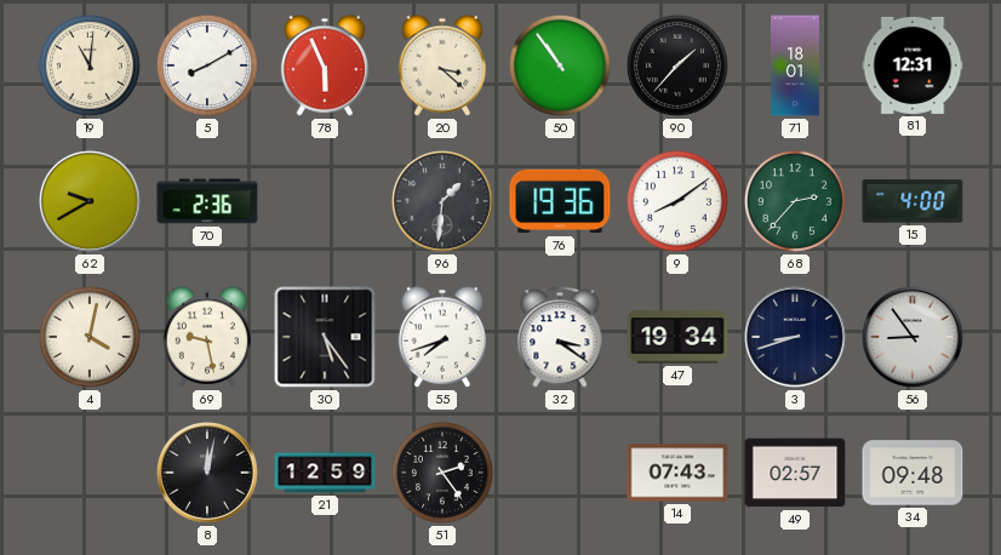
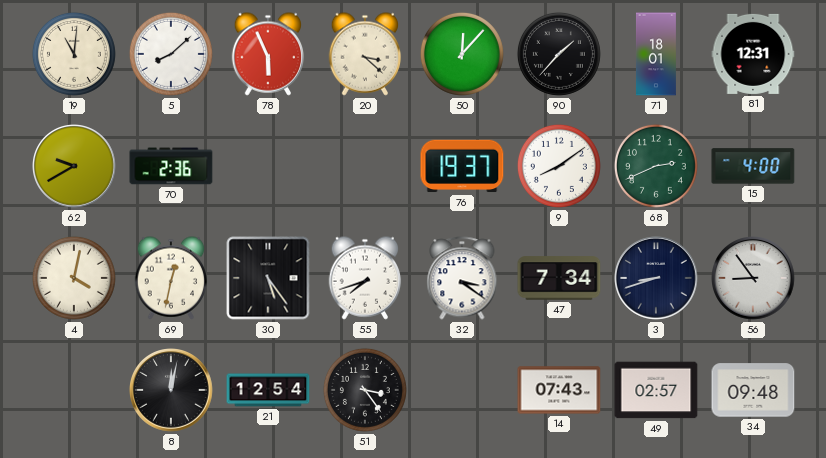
5: 8:10 -> 8:08
50: 10:54 -> 12:07
96: 1:31 -> none
76: 19:36 -> 19:37
68: 2:37 -> 2:41
69: 9:28 -> 12:32
47: 19:34 -> 7:34
21: 12:59 -> 12:54
51: 2:24 -> 3:24
